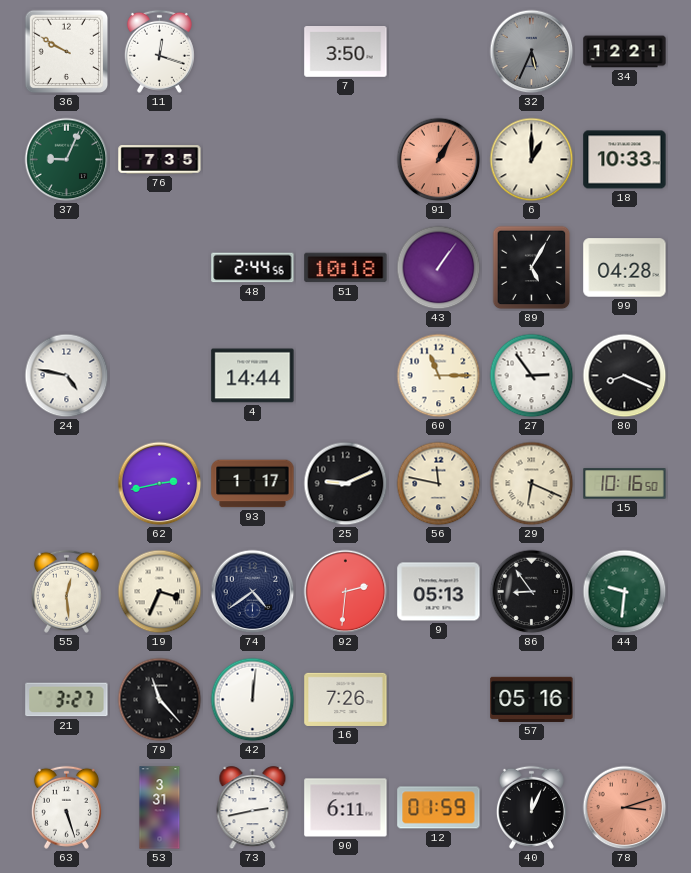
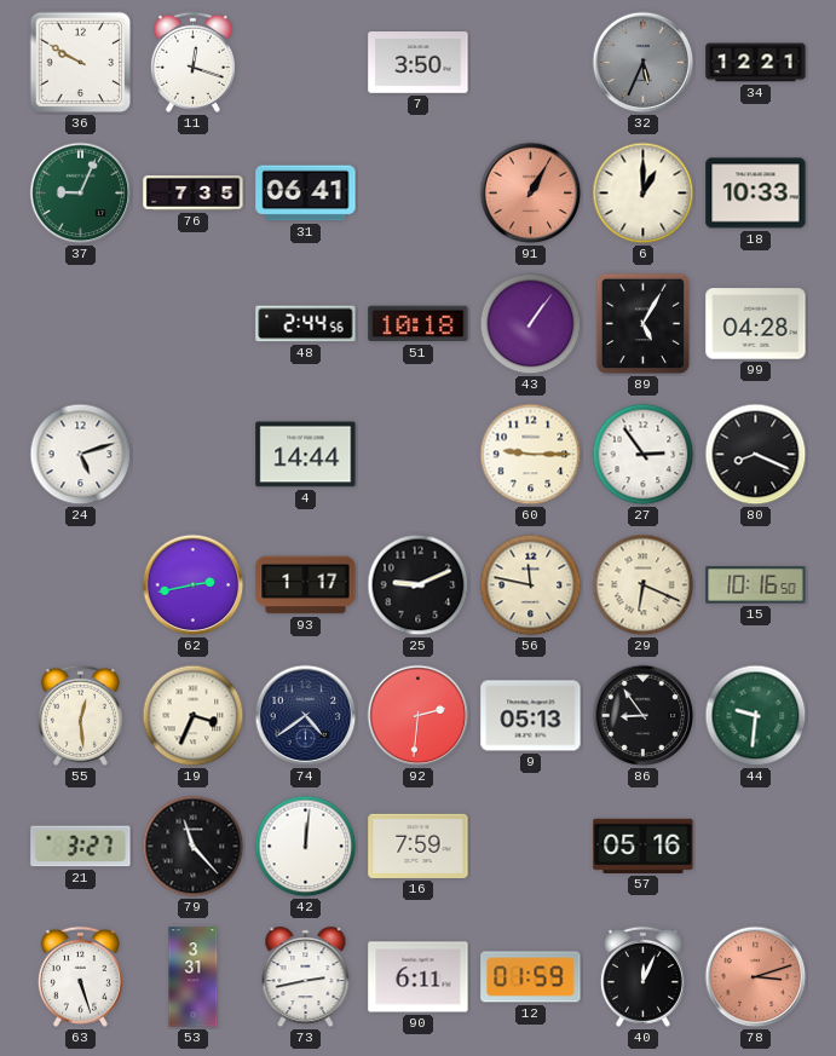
31: none -> 06:41
24: 4:47 -> 5:12
60: 11:15 -> 9:15
16: 7:26 -> 7:59
